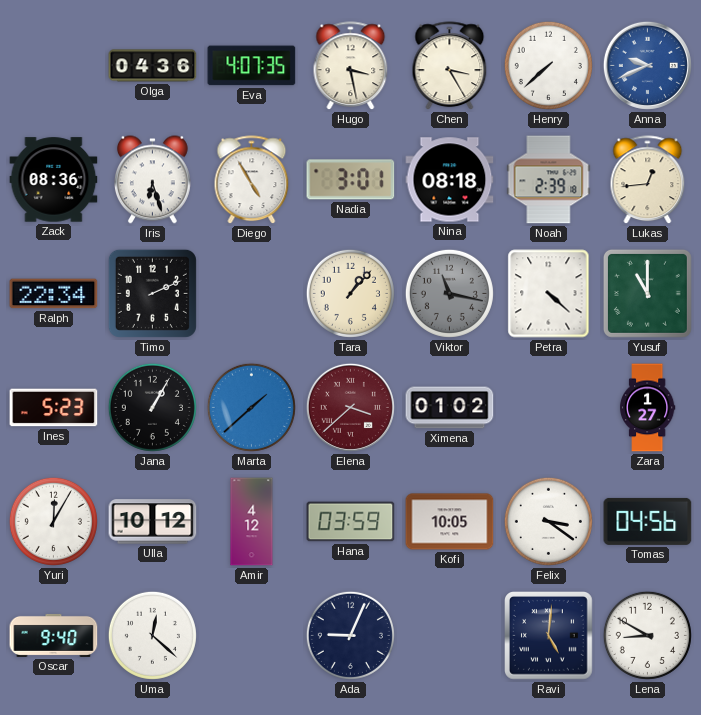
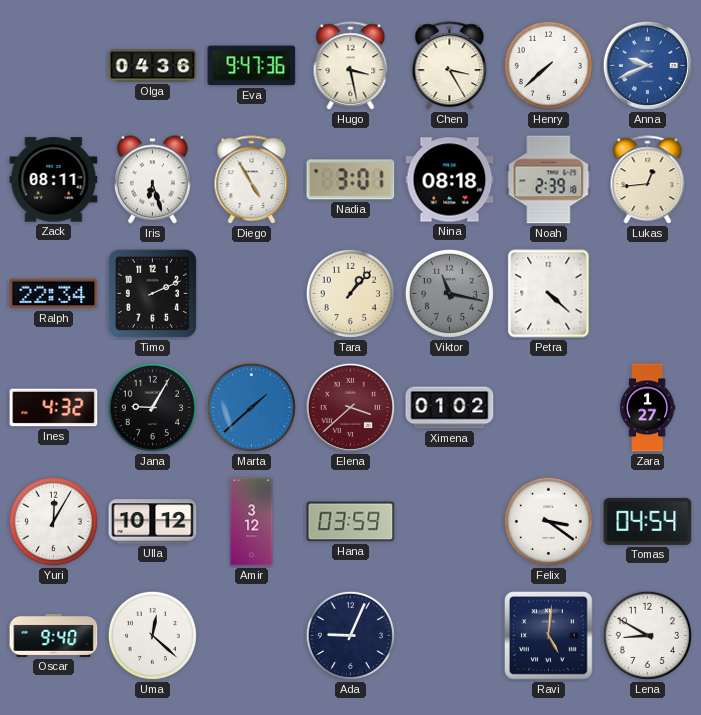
Eva: 4:07 -> 9:47
Zack: 08:36 -> 08:11
Yusuf: 11:00 -> none
Ines: 5:23 -> 4:32
Jana: 1:05 -> 9:05
Amir: 4:12 -> 3:12
Kofi: 10:05 -> none
Tomas: 04:56 -> 04:54
